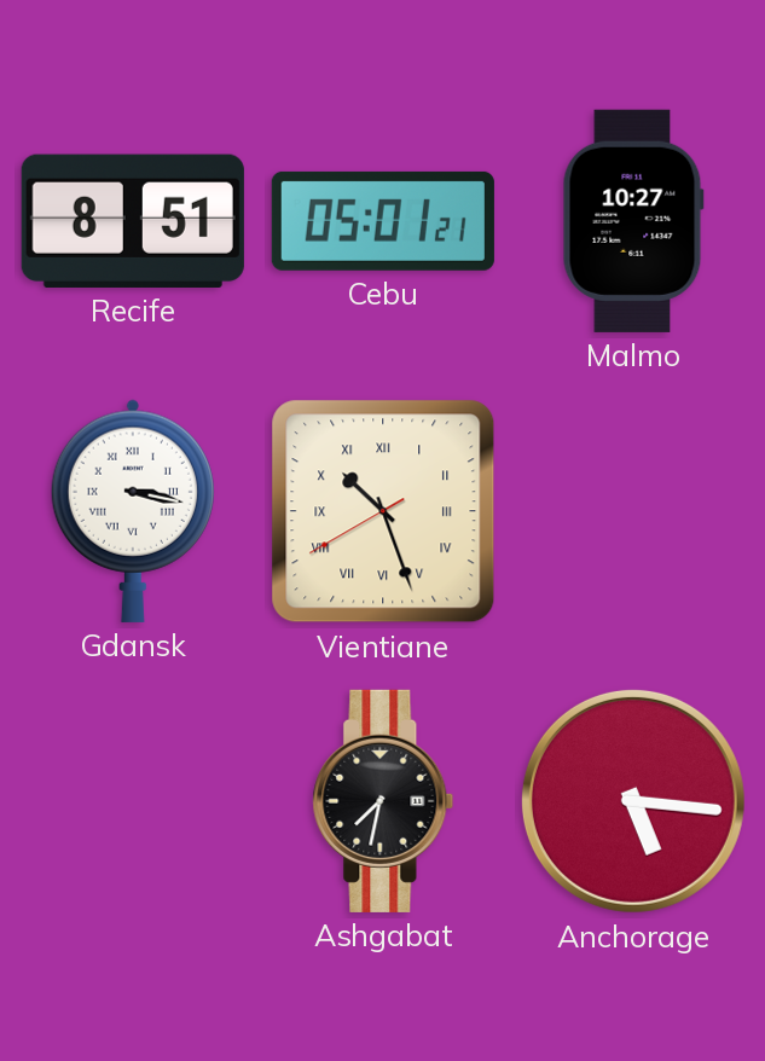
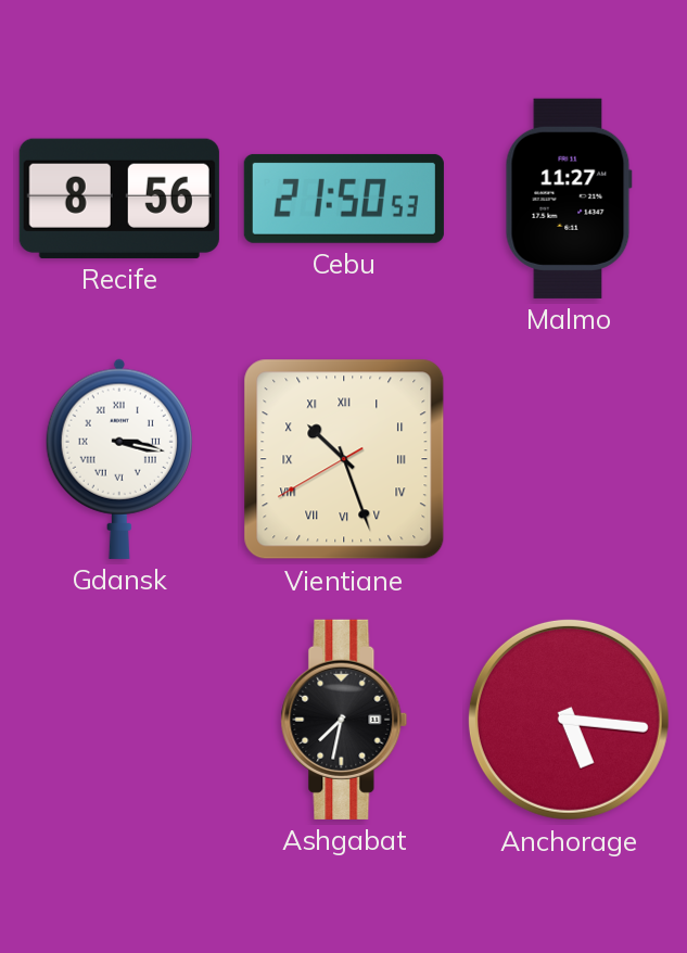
Recife: 8:51 -> 8:56
Cebu: 05:01 -> 21:50
Malmo: 10:27 -> 11:27
